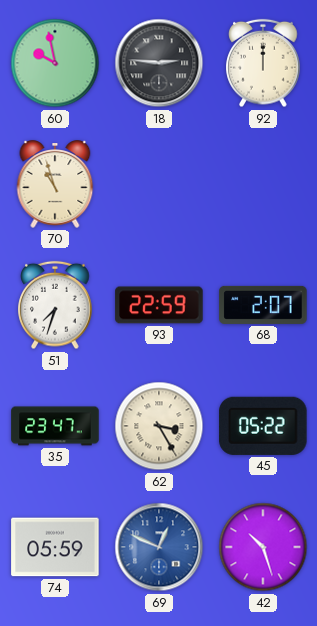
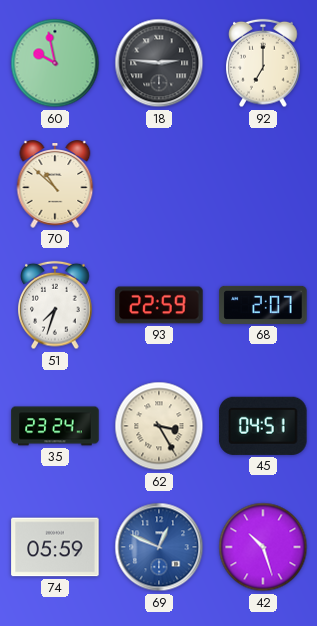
92: 12:00 -> 7:00
70: 10:57 -> 10:52
35: 23:47 -> 23:24
45: 05:22 -> 04:51
